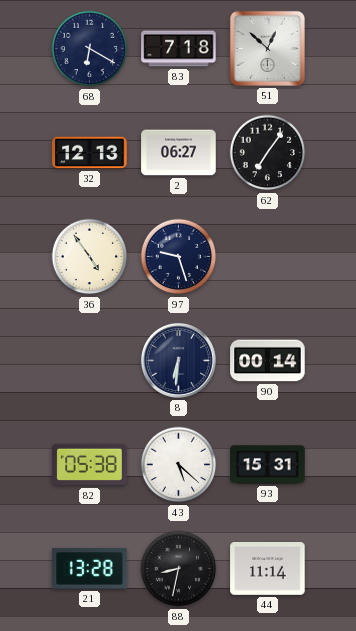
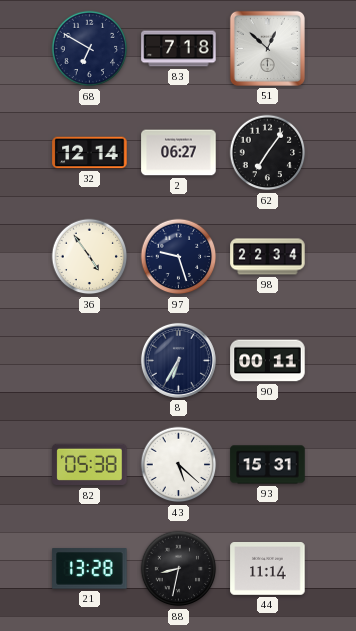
68: 6:20 -> 6:50
32: 12:13 -> 12:14
98: none -> 22:34
8: 6:31 -> 6:35
90: 00:14 -> 00:11
